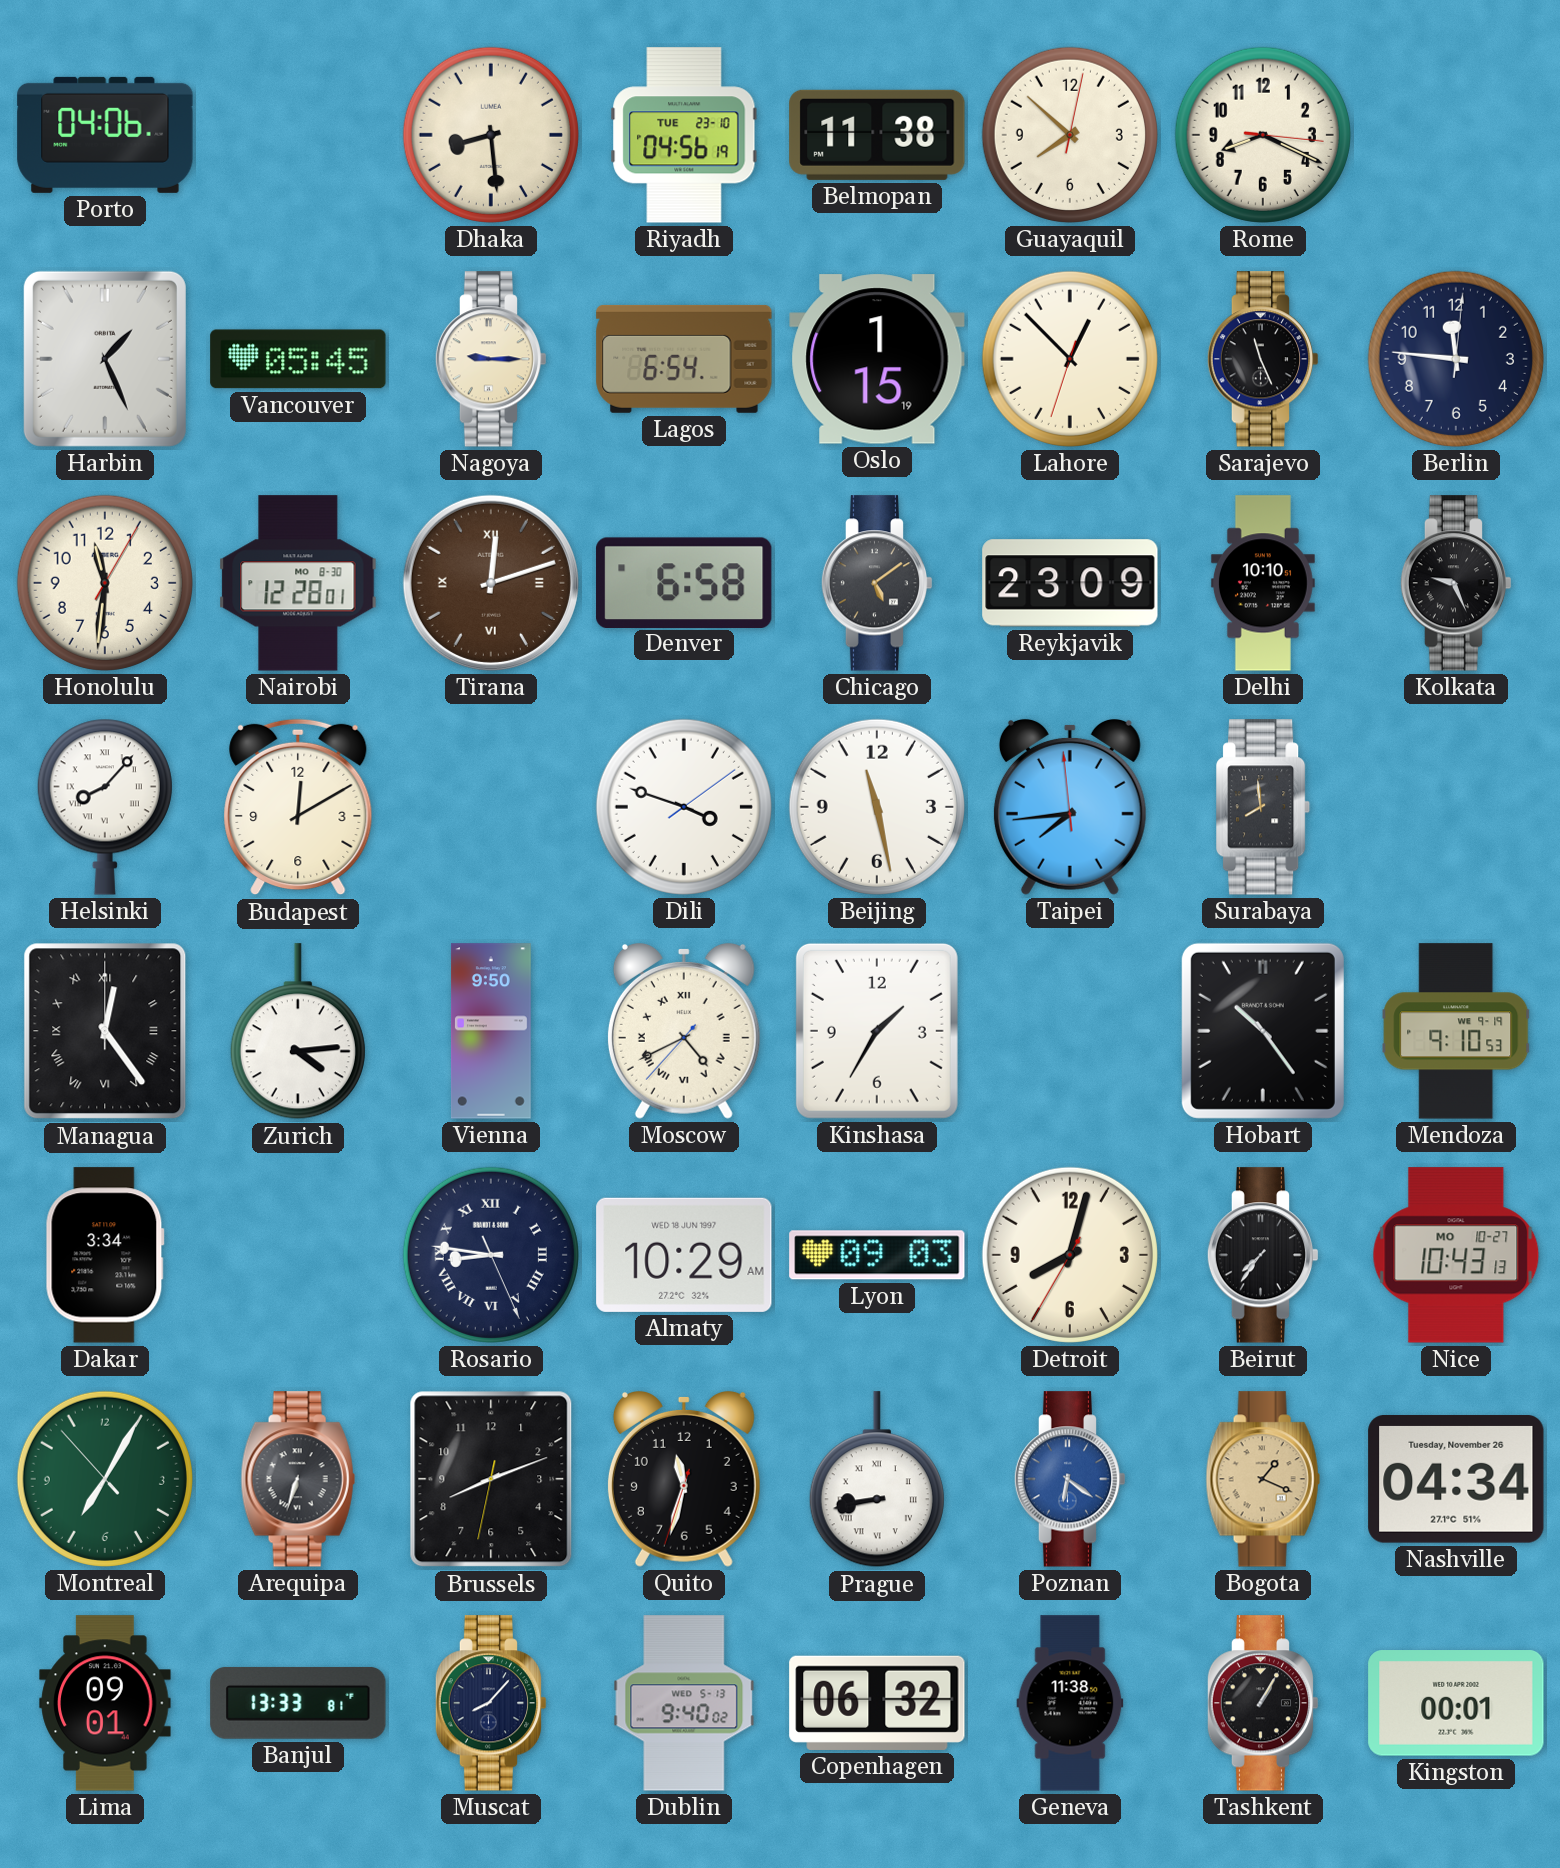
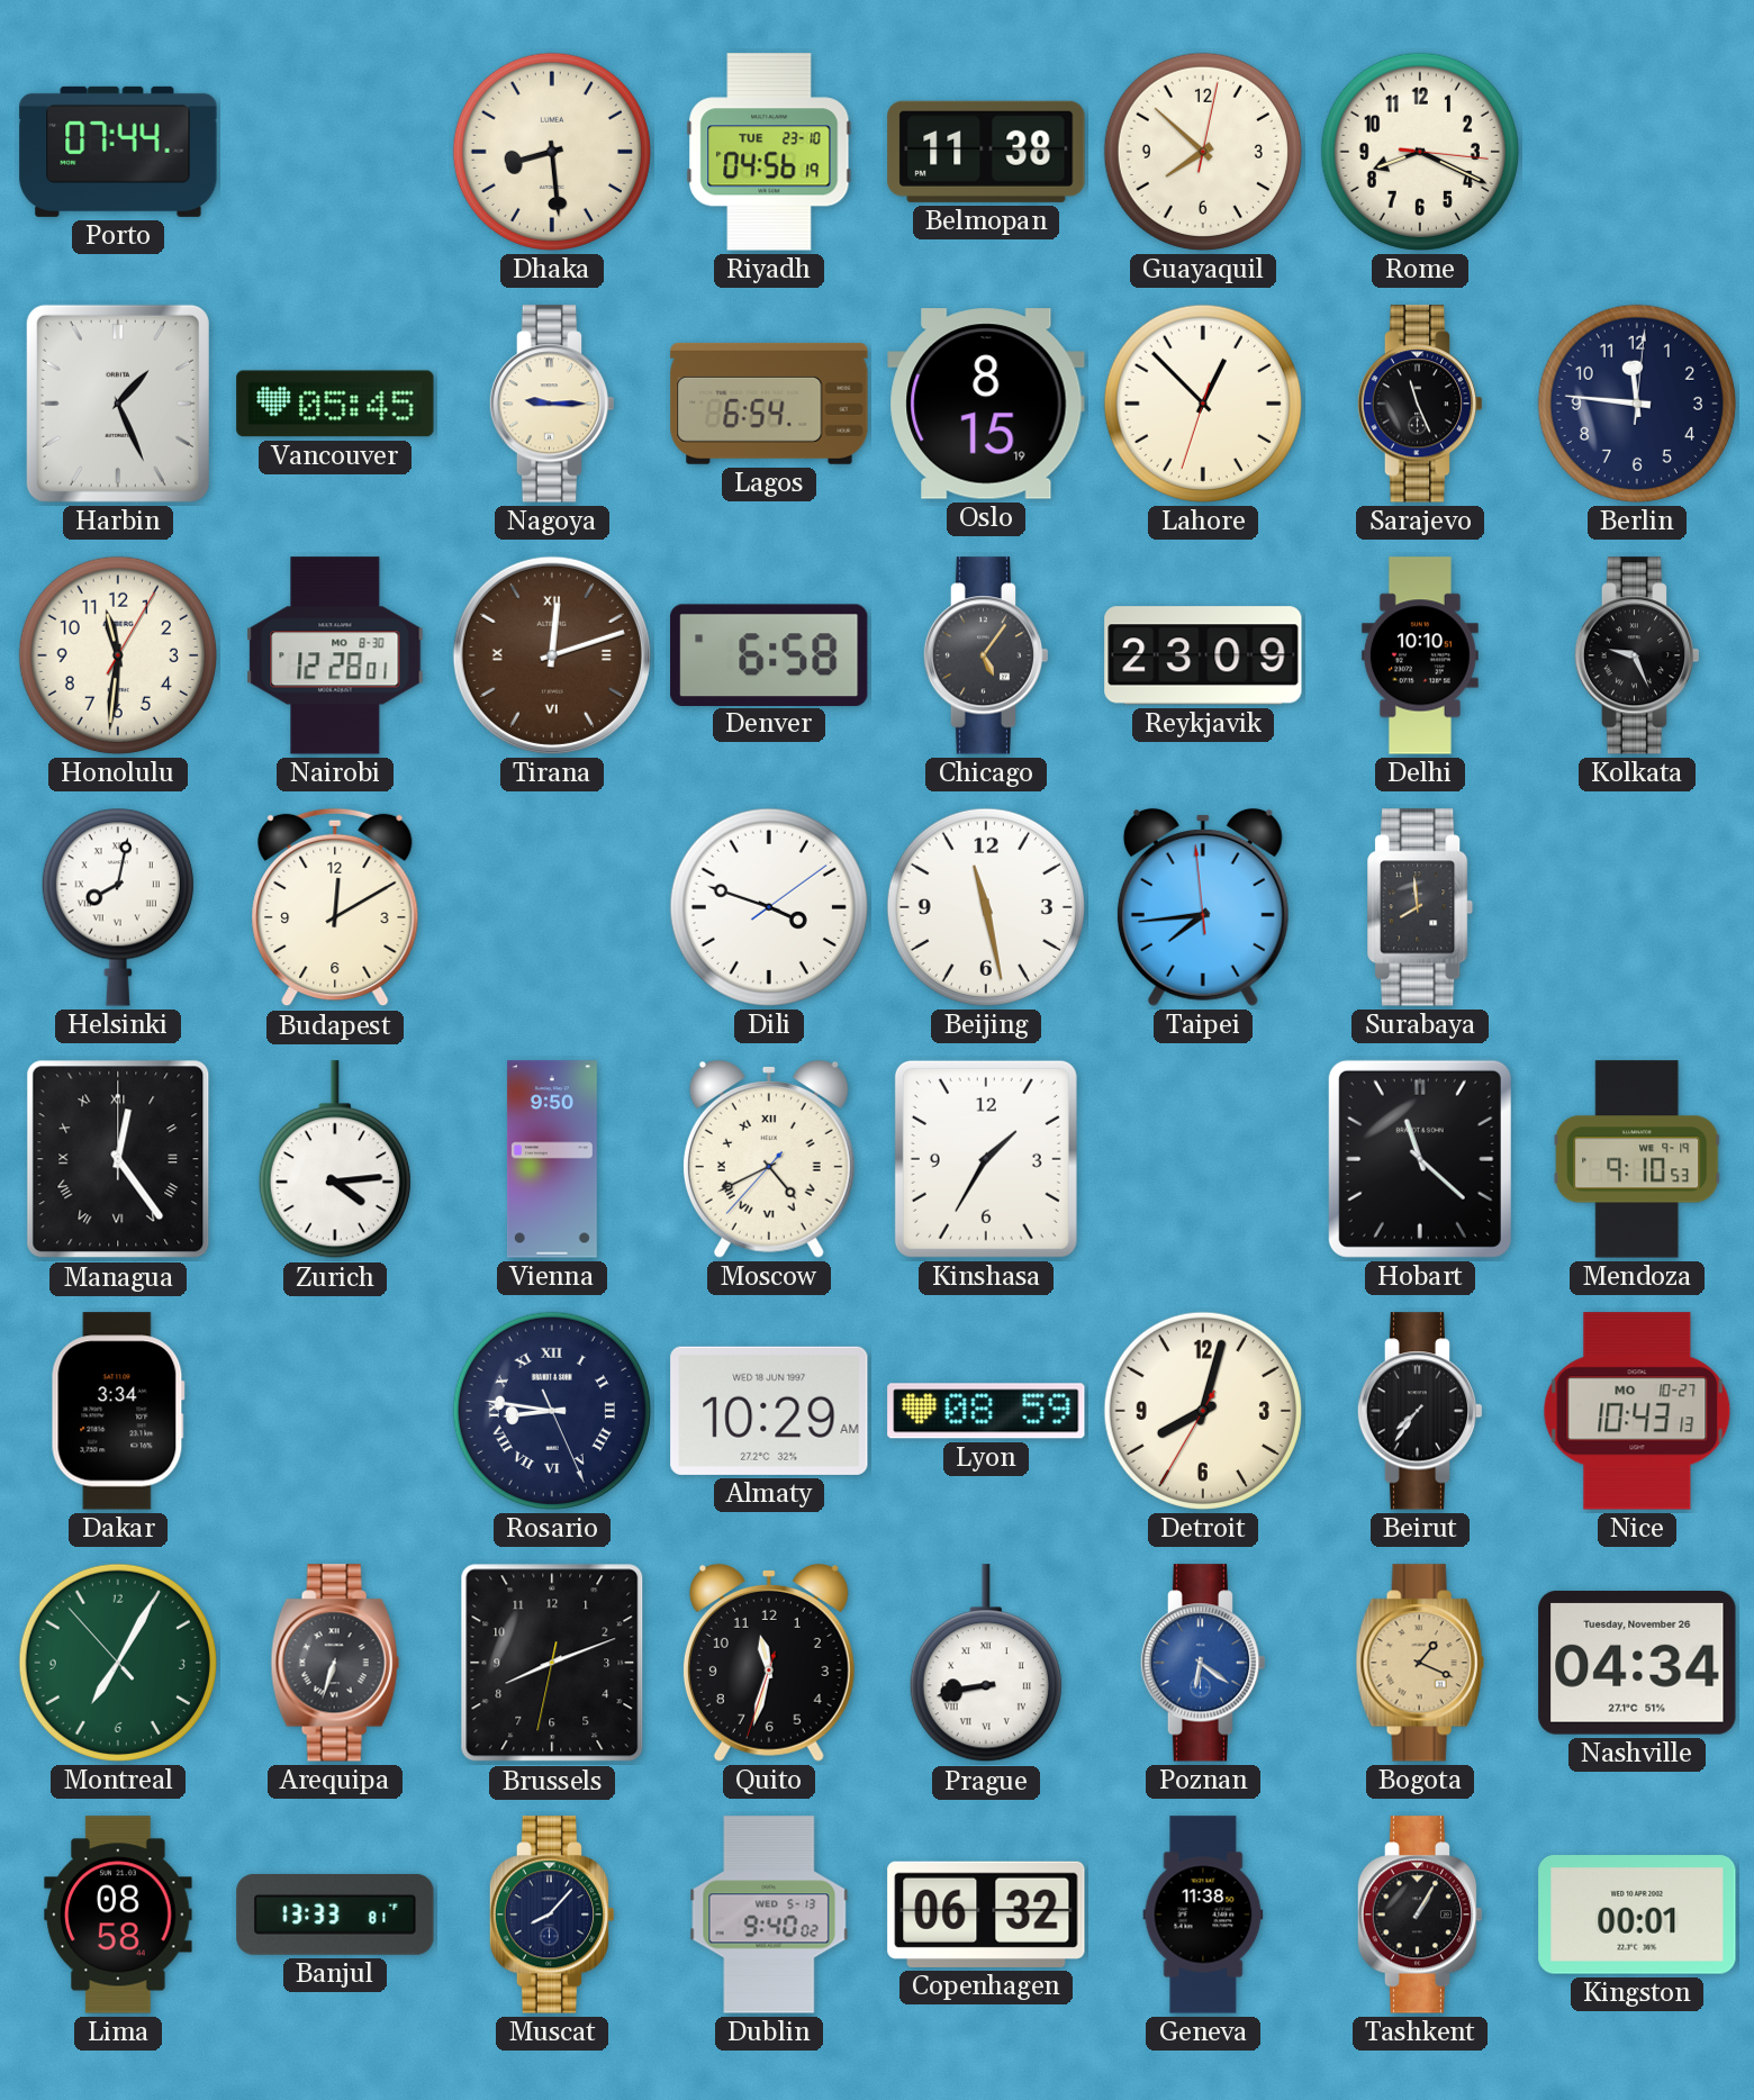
Porto: 04:06 -> 07:44
Oslo: 1:15 -> 8:15
Chicago: 5:09 -> 5:06
Helsinki: 8:07 -> 8:02
Hobart: 10:24 -> 11:22
Lyon: 09:03 -> 08:59
Lima: 09:01 -> 08:58
